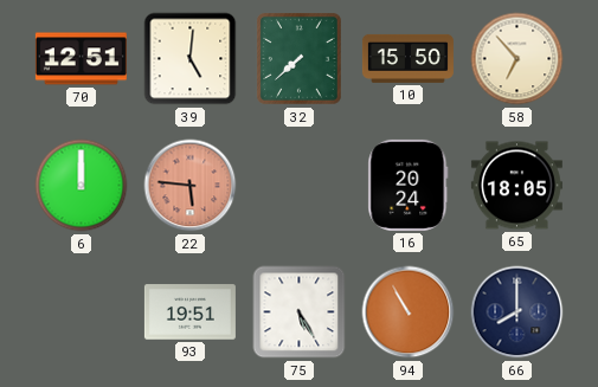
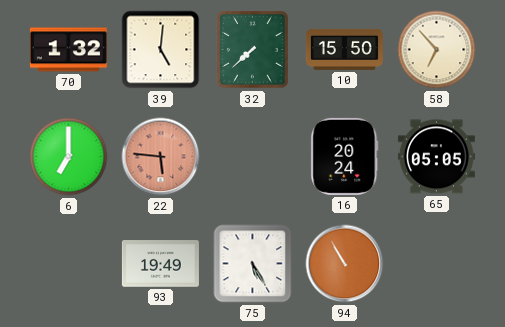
70: 12:51 -> 1:32
6: 12:00 -> 7:00
65: 18:05 -> 05:05
93: 19:51 -> 19:49
66: 8:00 -> none
